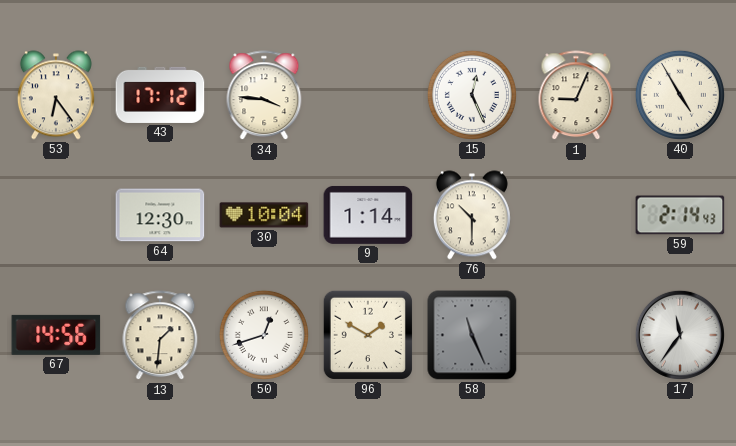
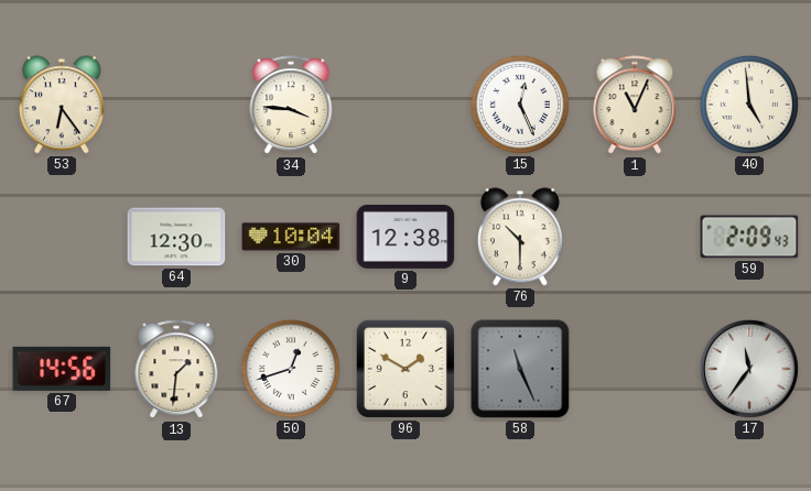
43: 17:12 -> none
1: 9:04 -> 11:04
40: 4:55 -> 4:59
9: 1:14 -> 12:38
59: 2:14 -> 2:09
